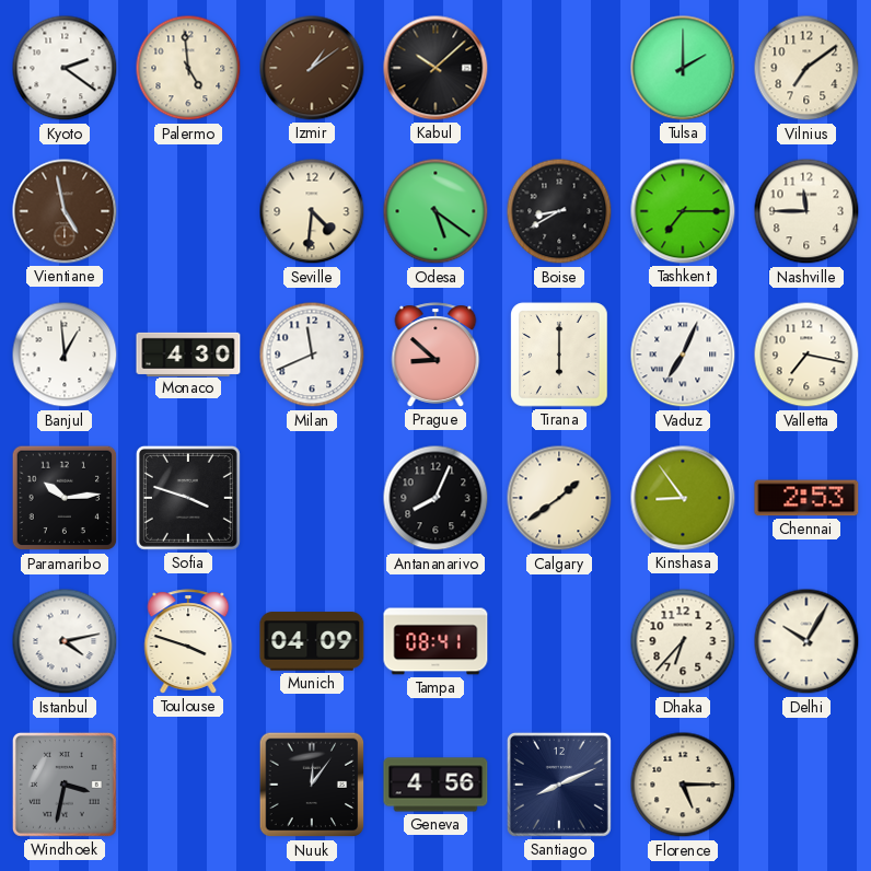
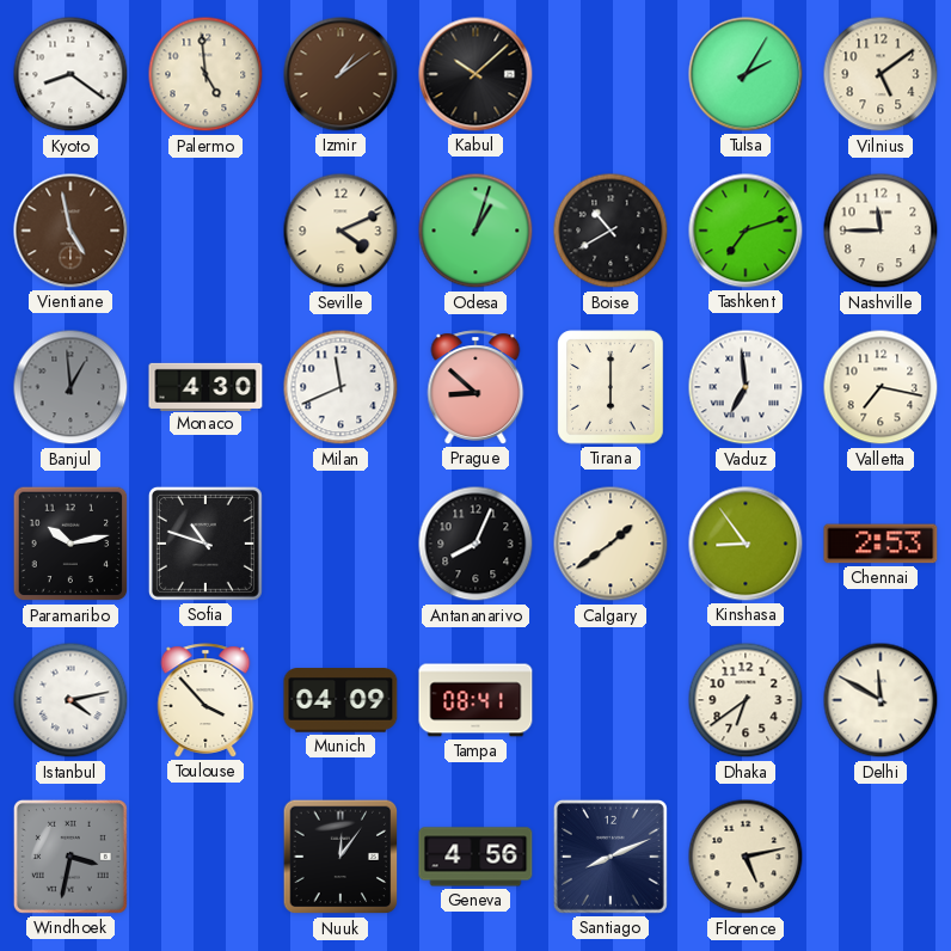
Kyoto: 2:21 -> 8:21
Tulsa: 2:00 -> 2:05
Vilnius: 7:09 -> 5:09
Seville: 4:31 -> 4:11
Odesa: 5:21 -> 1:03
Boise: 8:40 -> 10:40
Tashkent: 7:15 -> 7:12
Banjul dial: white -> grey
Vaduz: 7:04 -> 6:59
Paramaribo: 10:14 -> 10:13
Sofia: 3:48 -> 10:48
Toulouse: 3:48 -> 3:53
Dhaka: 6:37 -> 6:39
Delhi: 10:05 -> 11:50
Florence: 5:15 -> 5:13
